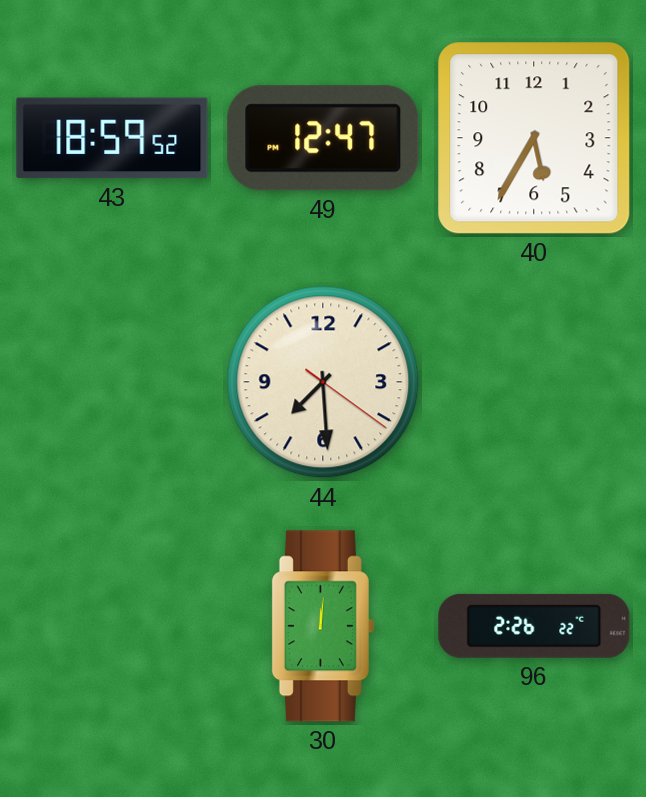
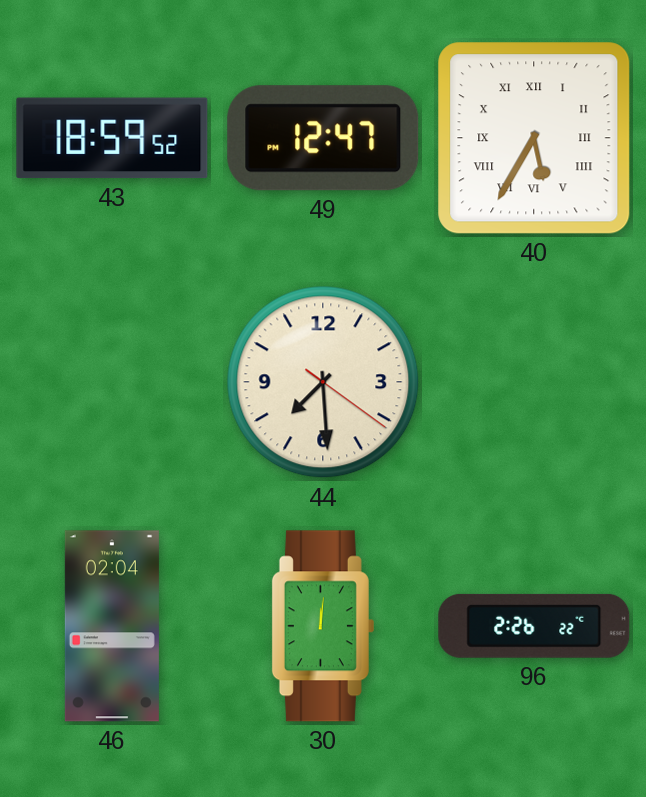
40 numerals: Arabic -> Roman
46: none -> 02:04
